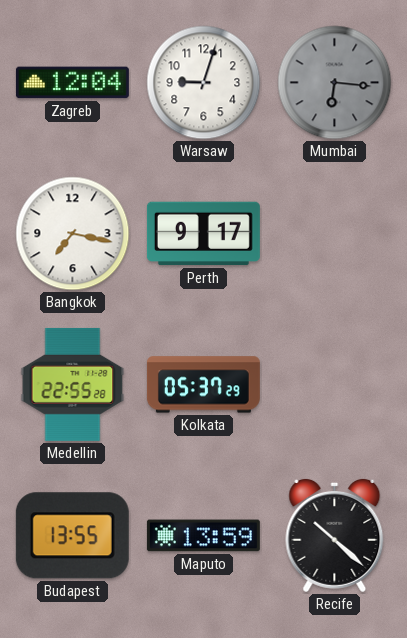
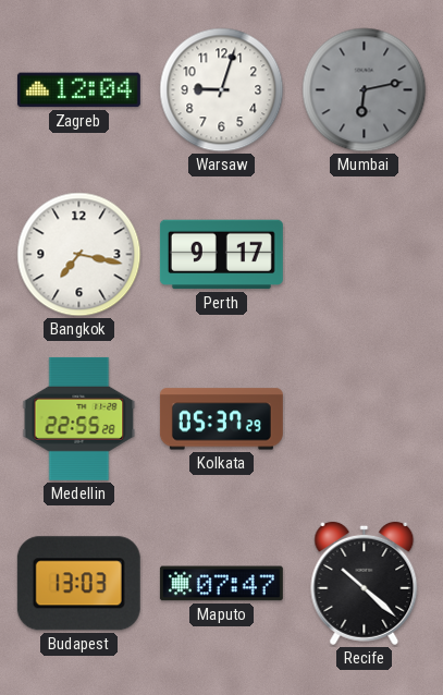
Mumbai: 6:16 -> 6:13
Budapest: 13:55 -> 13:03
Maputo: 13:59 -> 07:47
